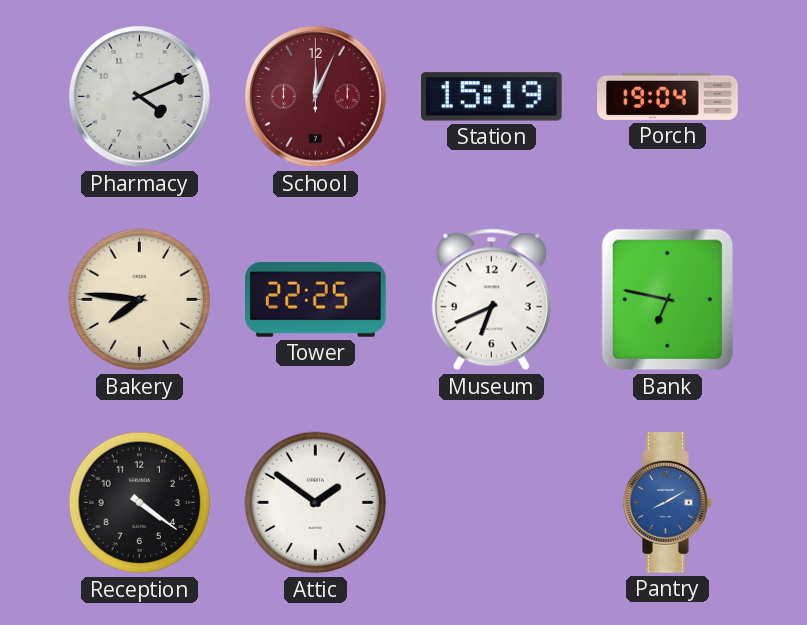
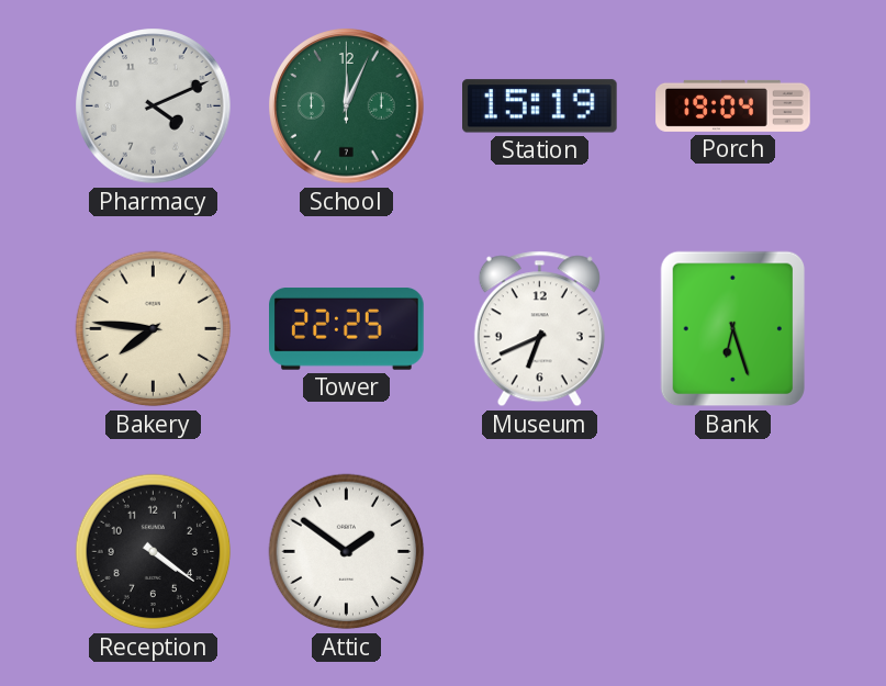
School dial: burgundy -> green
Bank: 6:47 -> 6:27
Pantry: 8:10 -> none
